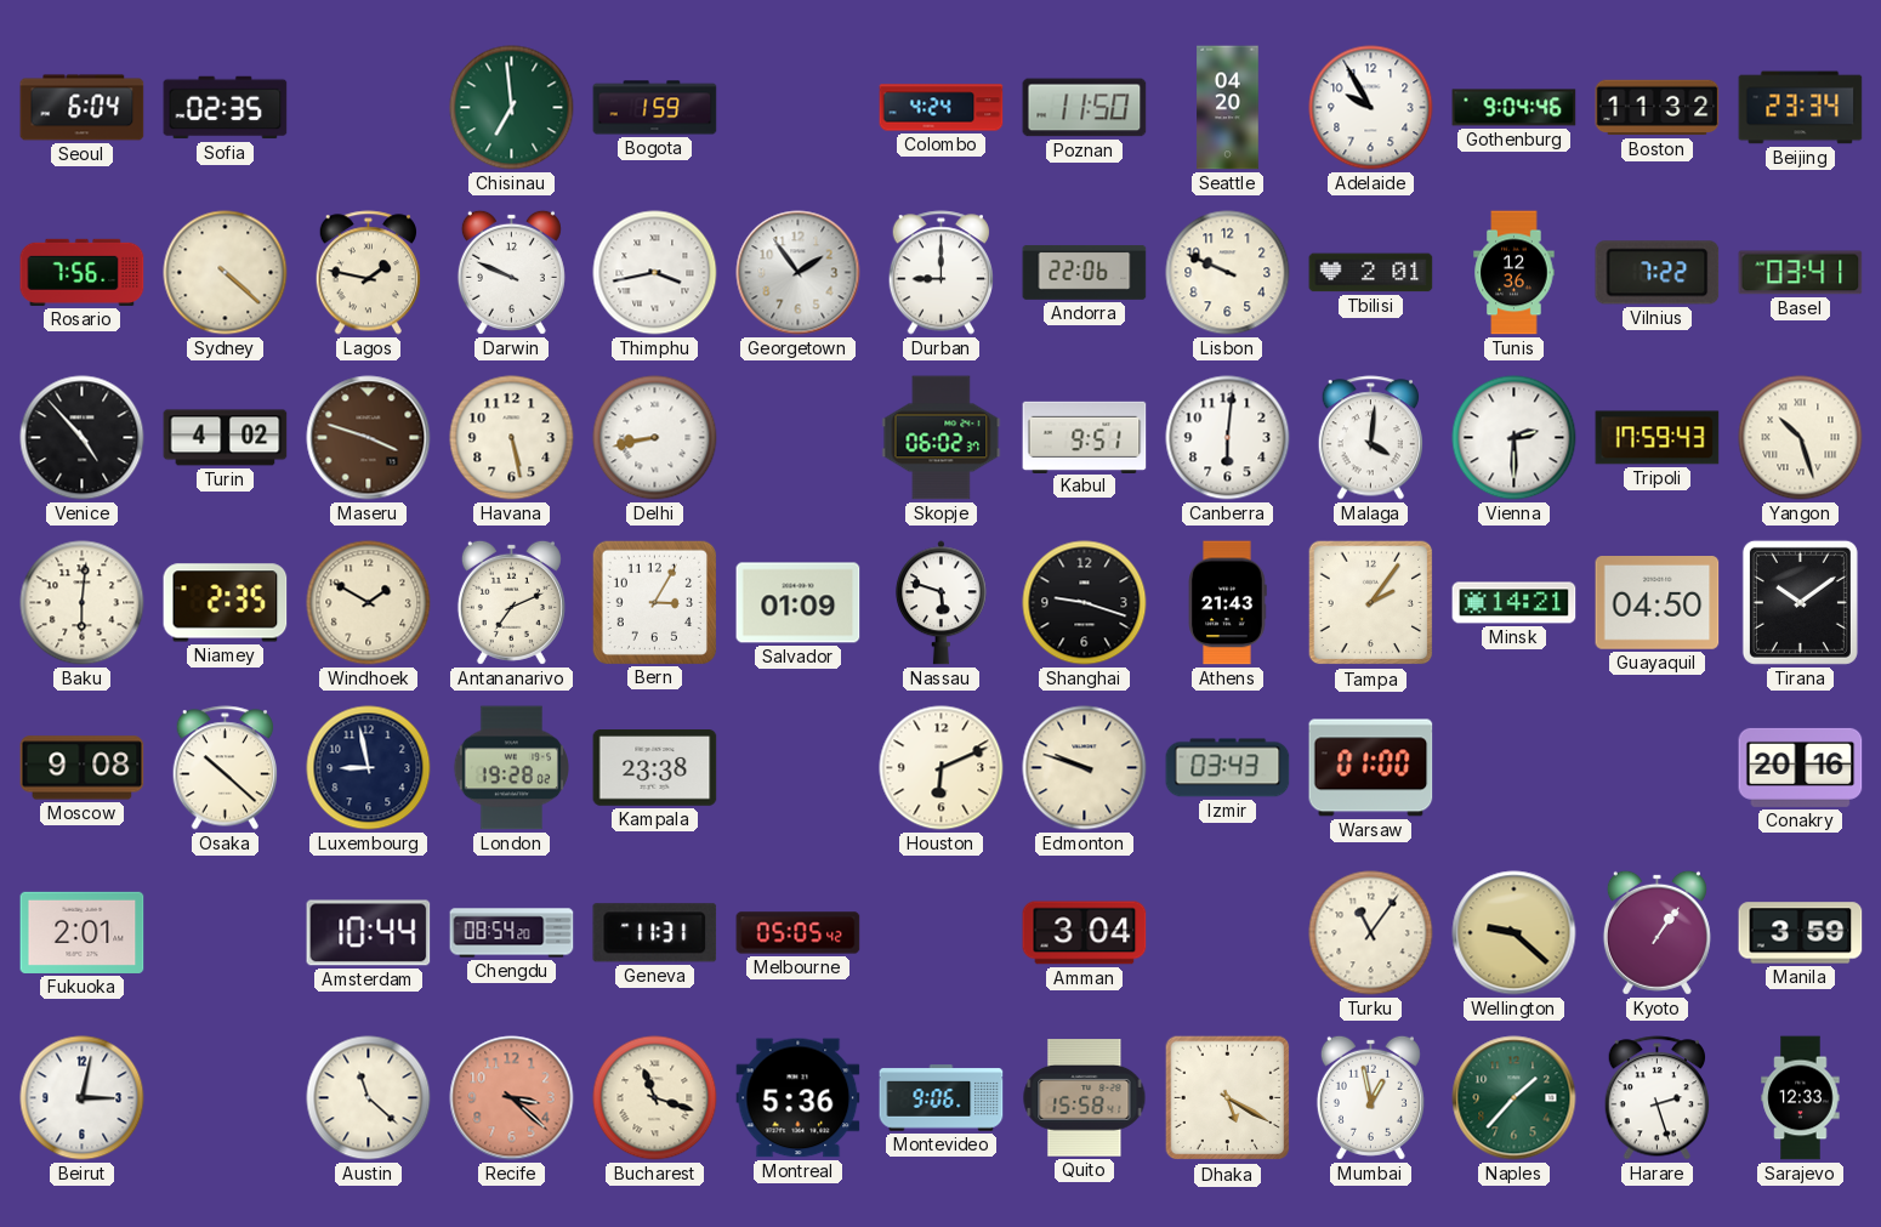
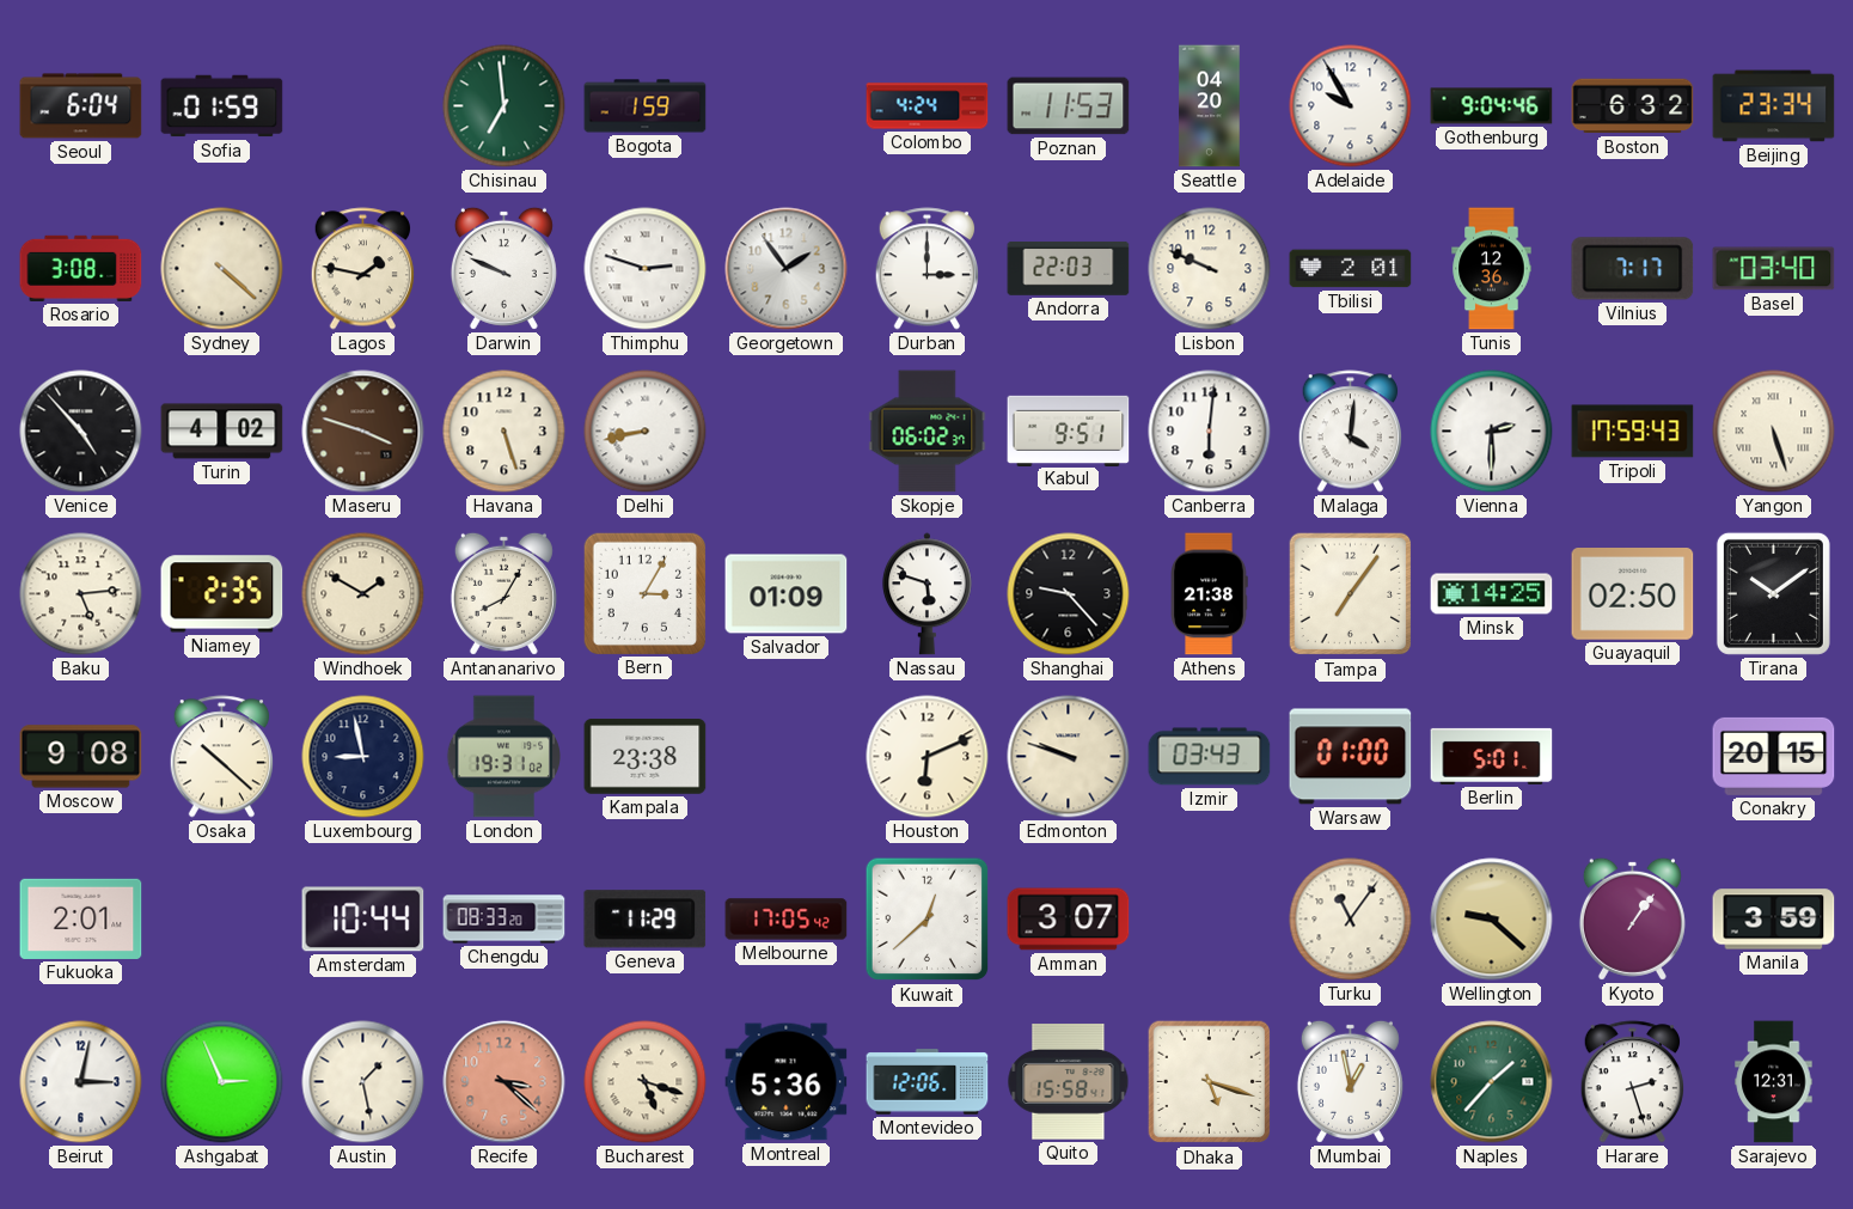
Sofia: 02:35 -> 01:59
Poznan: 11:50 -> 11:53
Boston: 11:32 -> 6:32
Rosario: 7:56 -> 3:08
Thimphu: 3:43 -> 2:48
Durban: 9:00 -> 3:00
Andorra: 22:06 -> 22:03
Vilnius: 7:22 -> 7:17
Basel: 03:41 -> 03:40
Havana: 5:28 -> 5:27
Yangon: 10:27 -> 5:27
Baku: 6:01 -> 5:14
Antananarivo: 7:11 -> 8:05
Shanghai: 9:18 -> 9:23
Athens: 21:43 -> 21:38
Tampa: 2:06 -> 7:06
Minsk: 14:21 -> 14:25
Guayaquil: 04:50 -> 02:50
London: 19:28 -> 19:31
Berlin: none -> 5:01
Conakry: 20:16 -> 20:15
Chengdu: 08:54 -> 08:33
Geneva: 11:31 -> 11:29
Melbourne: 05:05 -> 17:05
Kuwait: none -> 12:38
Amman: 3:04 -> 3:07
Ashgabat: none -> 2:56
Austin: 11:22 -> 1:28
Bucharest: 11:18 -> 5:18
Montevideo: 9:06 -> 12:06
Dhaka: 5:20 -> 5:18
Sarajevo: 12:33 -> 12:31
